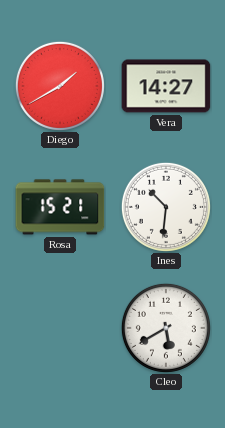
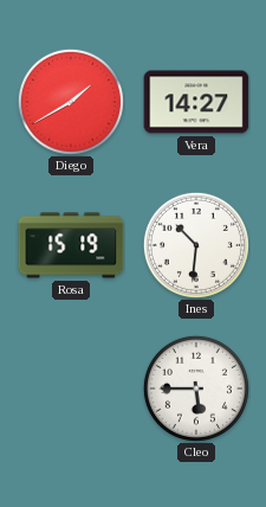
Rosa: 15:21 -> 15:19
Cleo: 5:40 -> 5:45
